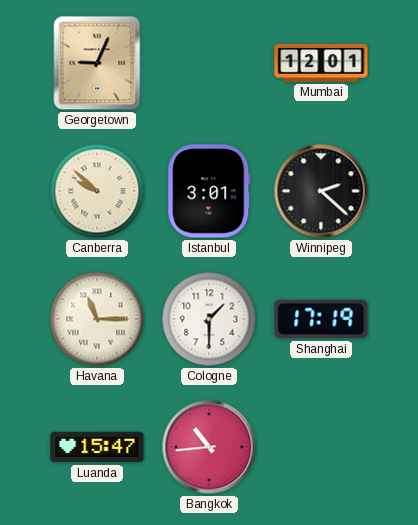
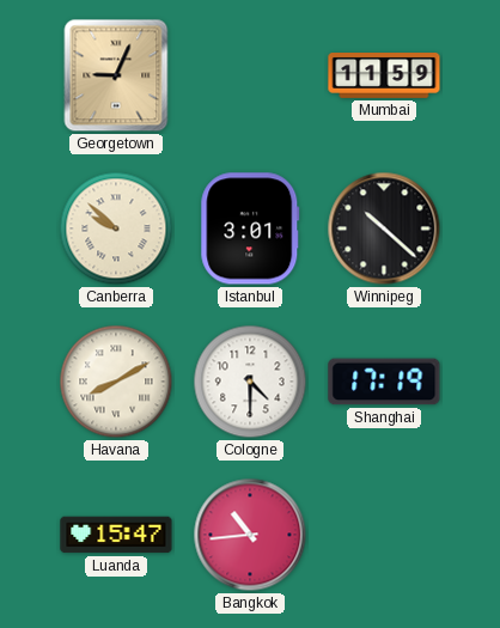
Mumbai: 12:01 -> 11:59
Winnipeg: 2:22 -> 10:22
Havana: 11:15 -> 8:10
Cologne: 1:30 -> 4:30
